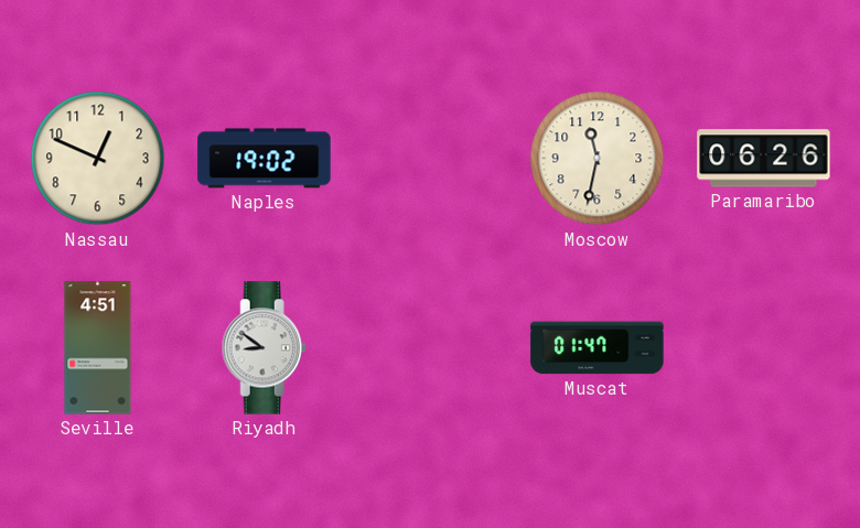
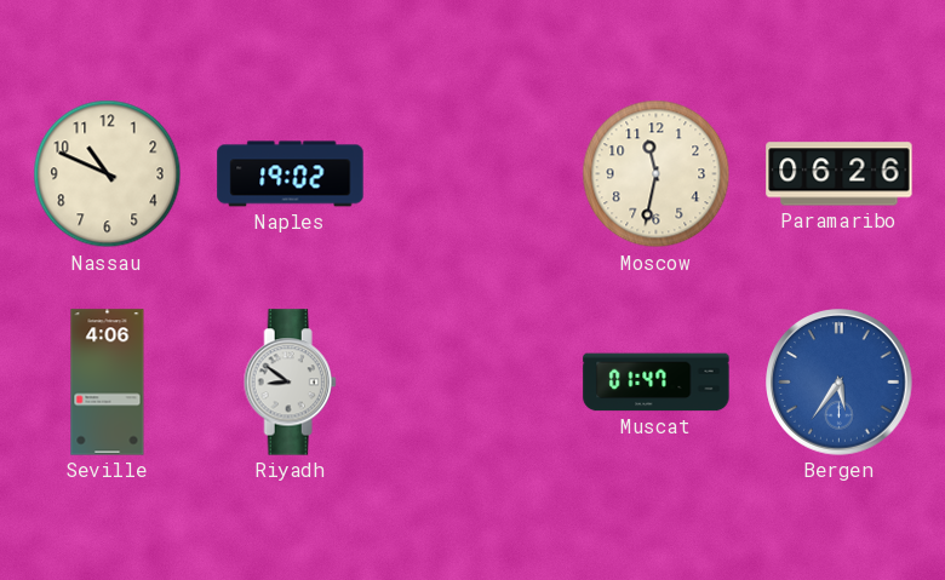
Nassau: 12:49 -> 10:49
Seville: 4:51 -> 4:06
Bergen: none -> 5:36
